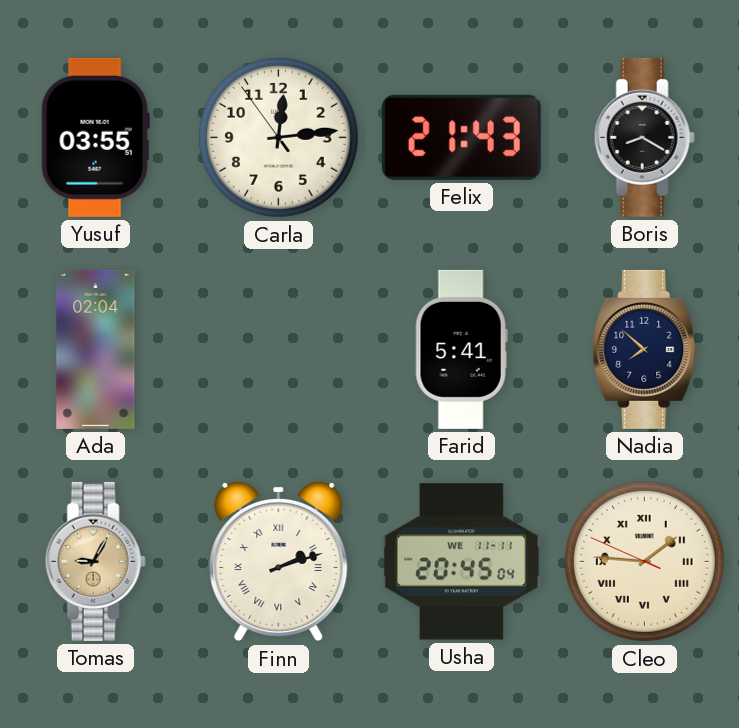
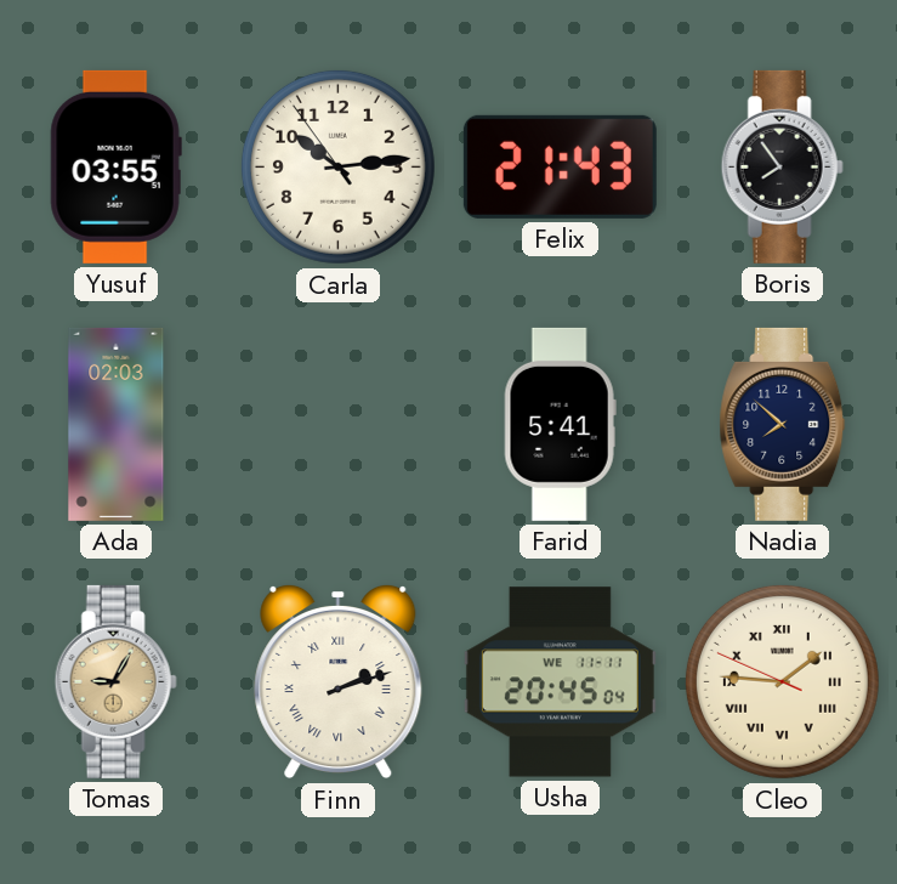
Carla: 12:13 -> 10:13
Boris: 8:20 -> 7:54
Ada: 02:04 -> 02:03
